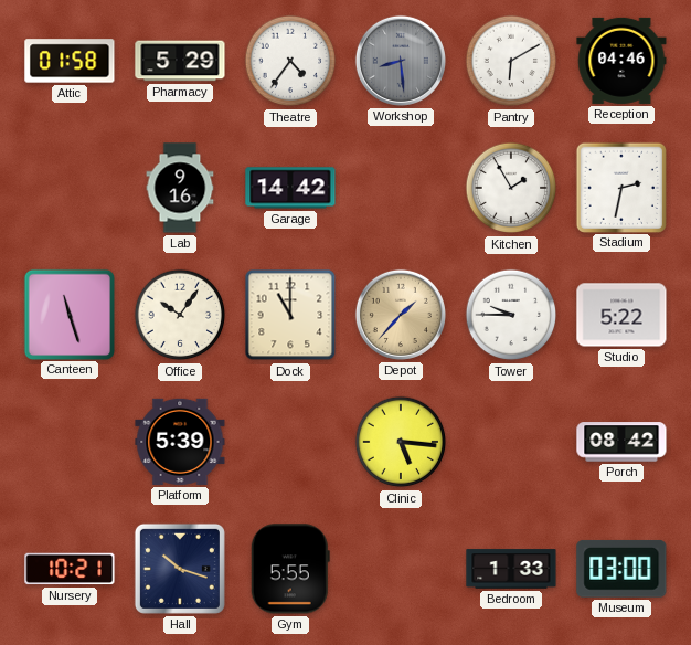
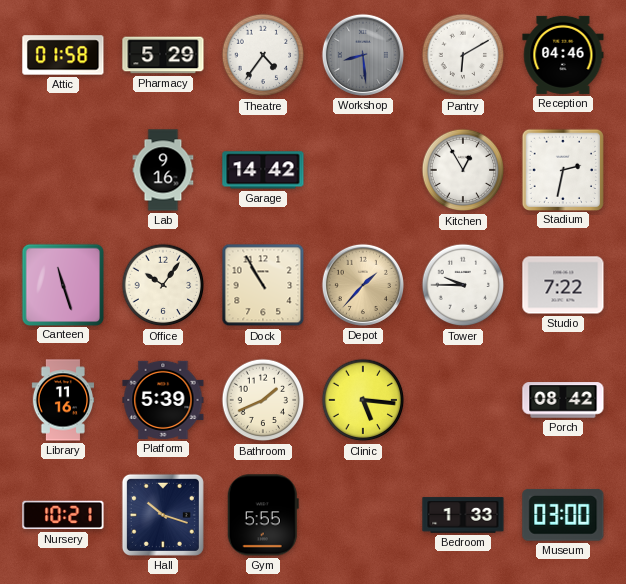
Kitchen: 1:55 -> 12:55
Dock: 11:00 -> 10:55
Studio: 5:22 -> 7:22
Library: none -> 11:16
Bathroom: none -> 1:41
